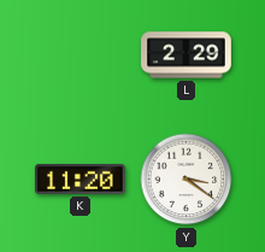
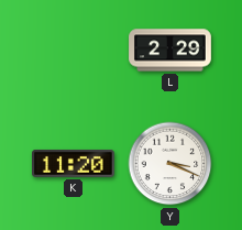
Y: 3:21 -> 3:19
